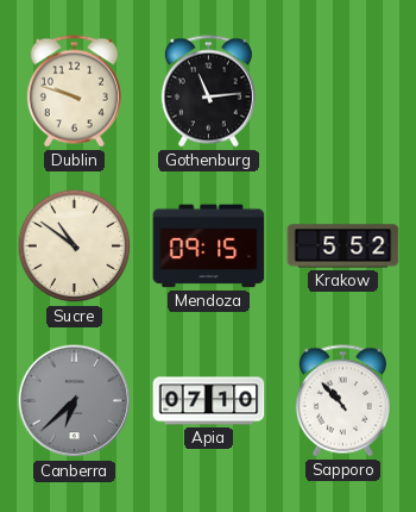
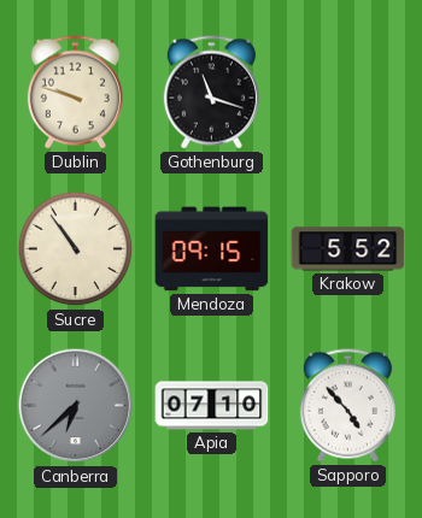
Gothenburg: 11:14 -> 11:18
Sucre: 10:51 -> 10:54
Sapporo: 10:53 -> 4:53
